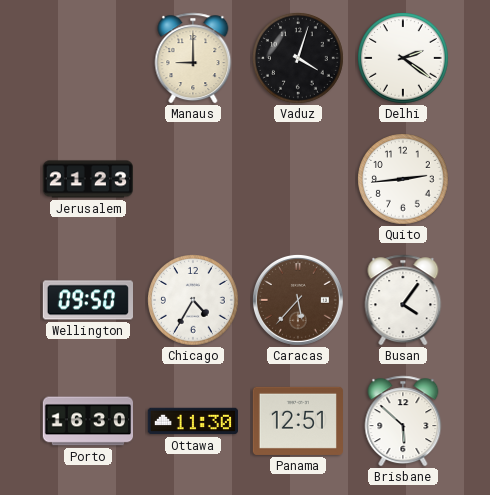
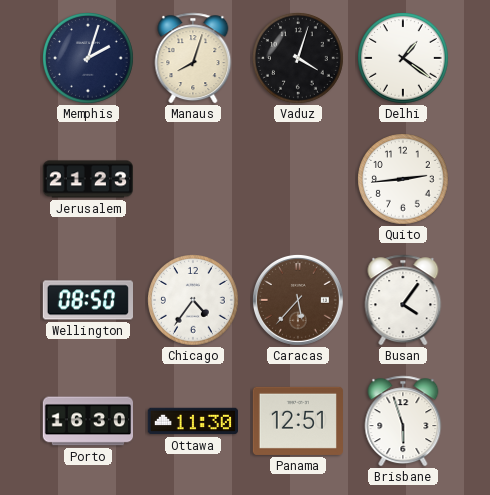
Memphis: none -> 2:03
Manaus: 9:00 -> 8:03
Delhi: 2:21 -> 1:21
Wellington: 09:50 -> 08:50
Chicago: 4:35 -> 4:36
Brisbane: 5:52 -> 5:57
